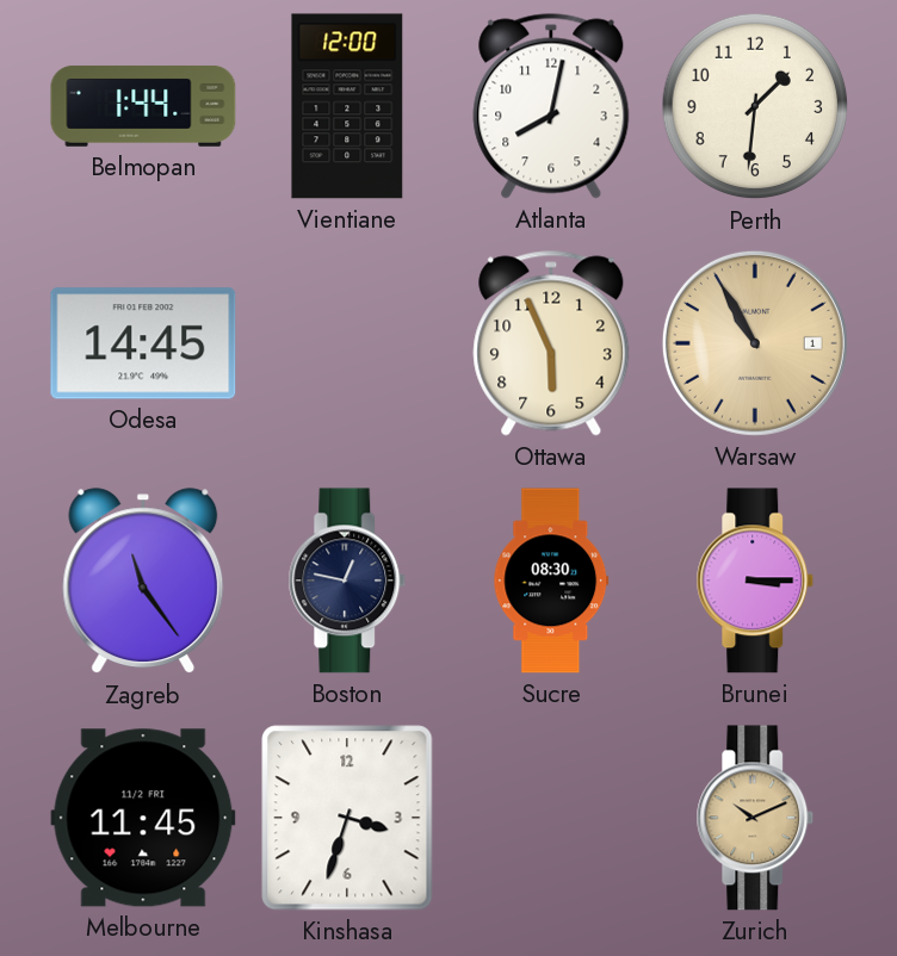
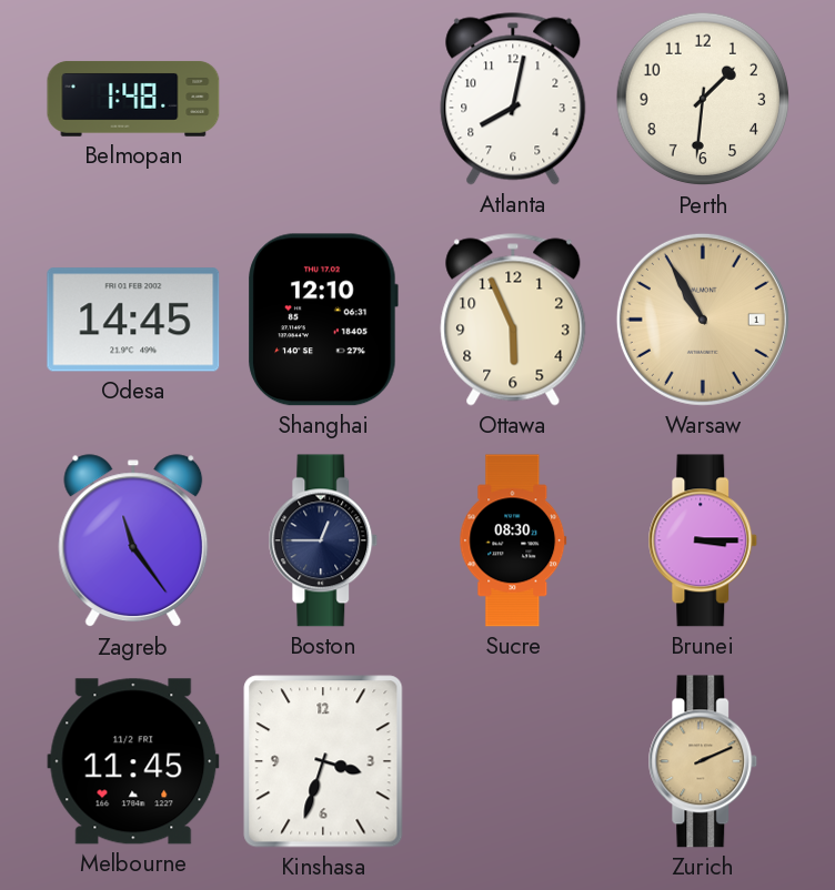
Belmopan: 1:44 -> 1:48
Vientiane: 12:00 -> none
Shanghai: none -> 12:10
Boston: 12:47 -> 12:45
Zurich: 10:11 -> 2:11
